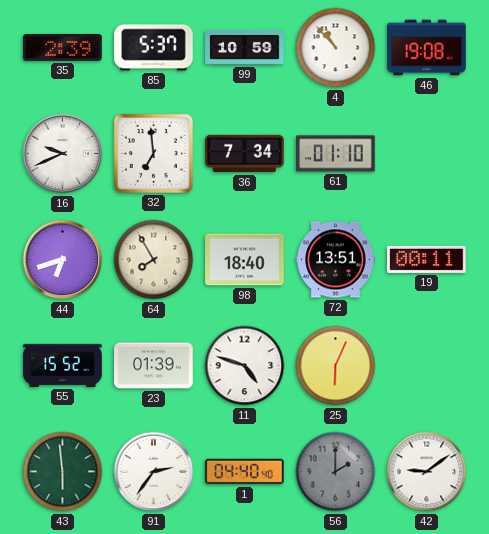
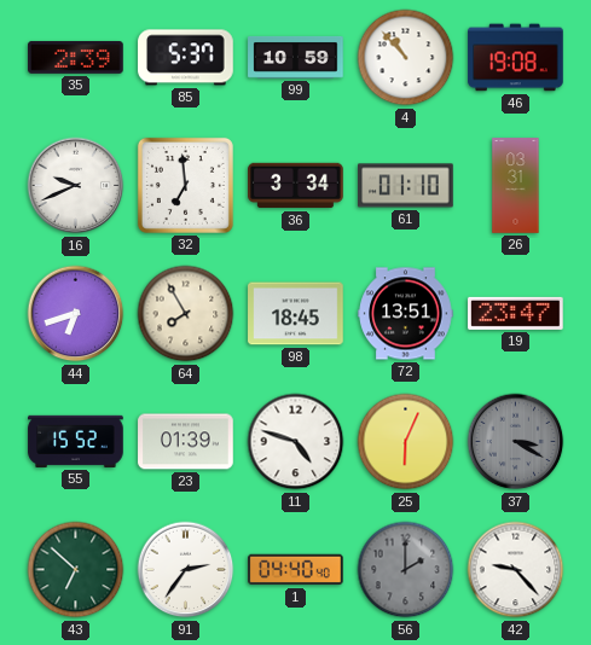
36: 7:34 -> 3:34
26: none -> 03:31
98: 18:40 -> 18:45
19: 00:11 -> 23:47
37: none -> 3:20
43: 5:59 -> 6:52
42: 9:09 -> 9:23
